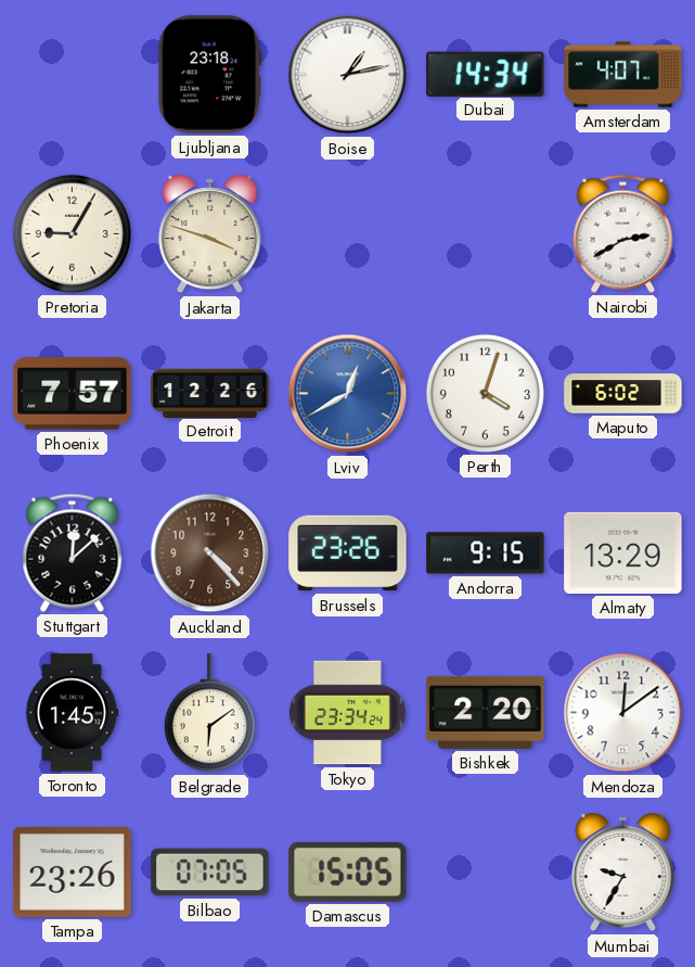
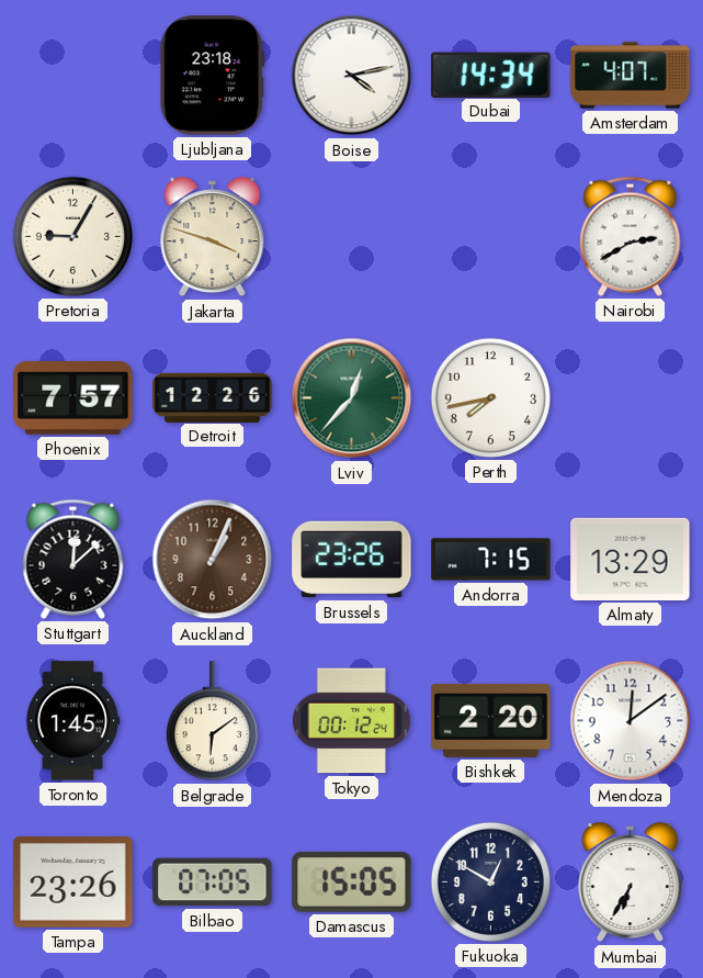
Boise: 1:13 -> 4:13
Lviv: 12:40 -> 12:37
Lviv dial: blue -> green
Perth: 4:03 -> 7:43
Maputo: 6:02 -> none
Auckland: 4:23 -> 1:04
Andorra: 9:15 -> 7:15
Tokyo: 23:34 -> 00:12
Fukuoka: none -> 12:50
Mumbai: 9:35 -> 6:35
